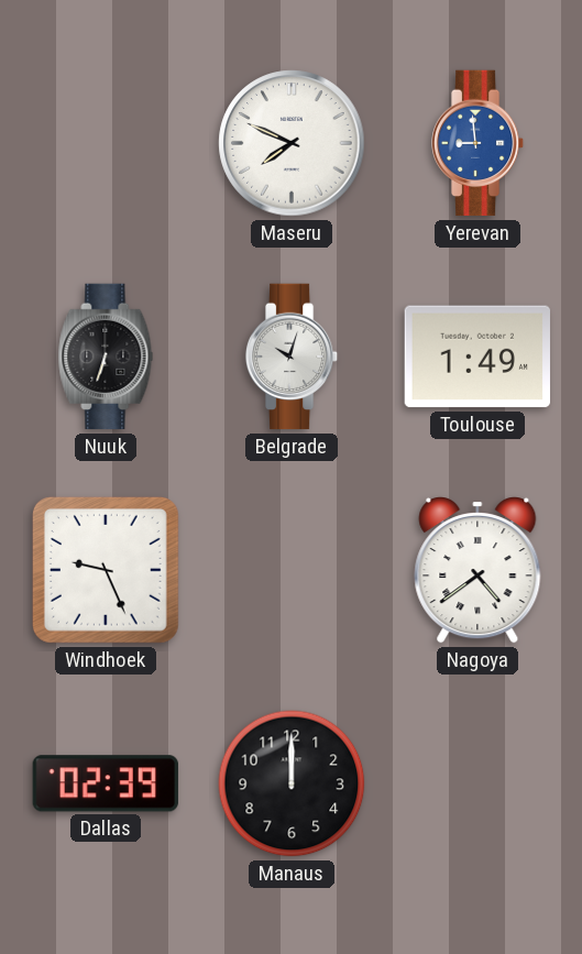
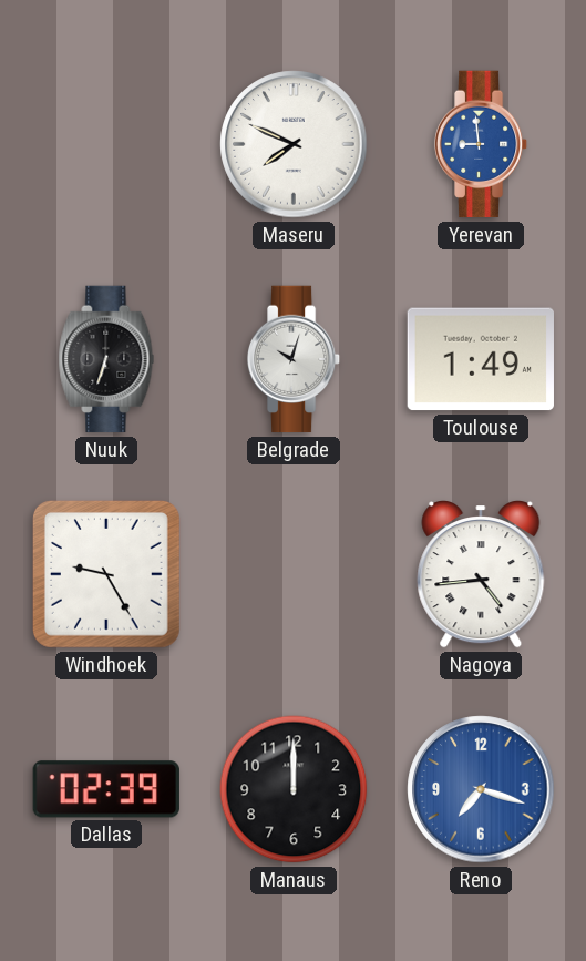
Windhoek: 9:26 -> 9:25
Nagoya: 4:39 -> 4:44
Reno: none -> 7:18
